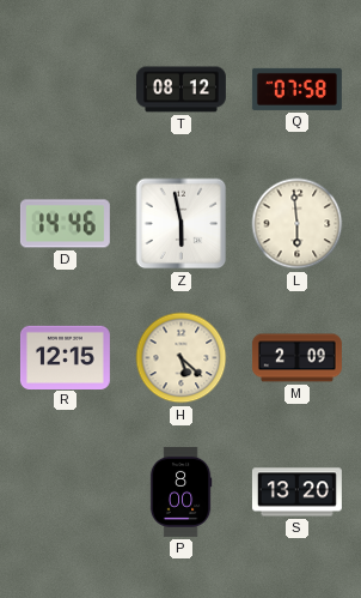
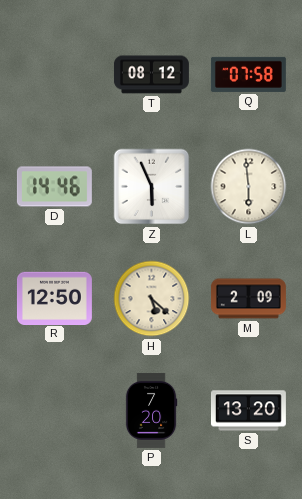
Z: 5:58 -> 5:56
R: 12:15 -> 12:50
P: 8:00 -> 7:20
